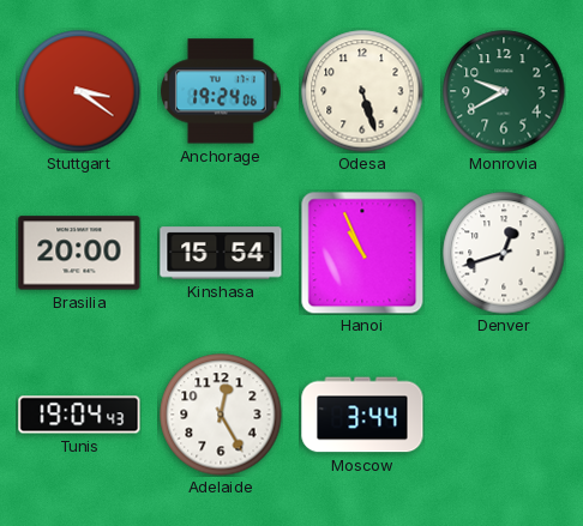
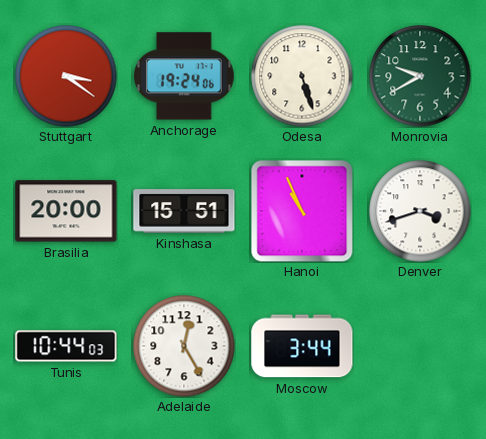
Kinshasa: 15:54 -> 15:51
Denver: 12:42 -> 3:42
Tunis: 19:04 -> 10:44
